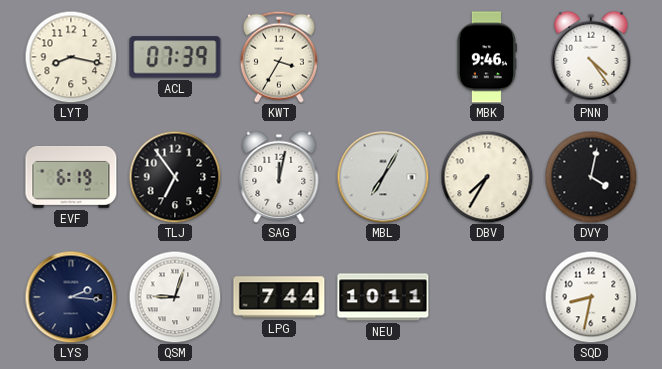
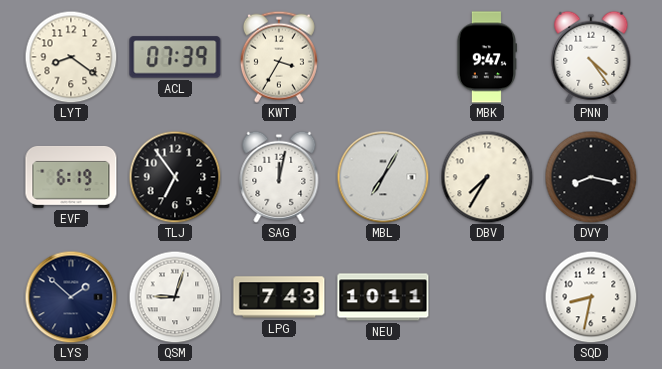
LYT: 8:17 -> 8:21
MBK: 9:46 -> 9:47
DVY: 4:02 -> 8:17
LYS: 2:16 -> 1:52
LPG: 7:44 -> 7:43
